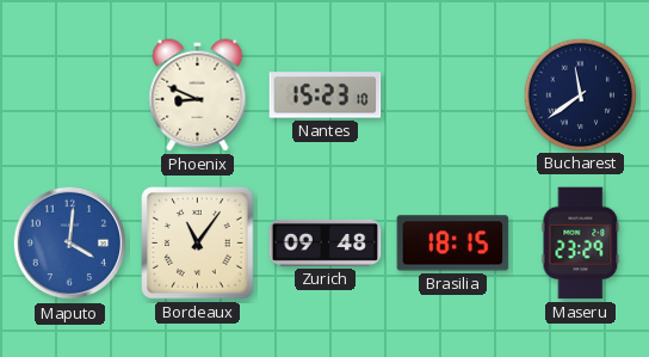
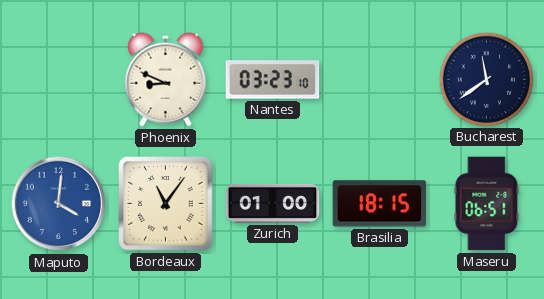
Nantes: 15:23 -> 03:23
Zurich: 09:48 -> 01:00
Maseru: 23:29 -> 06:51
